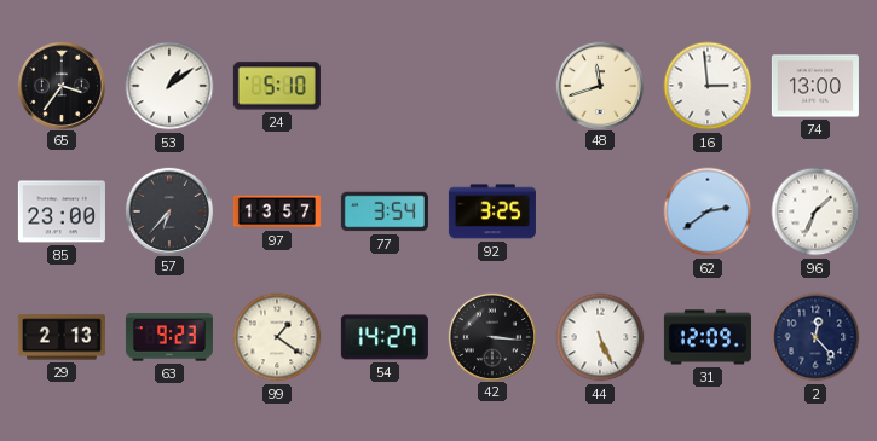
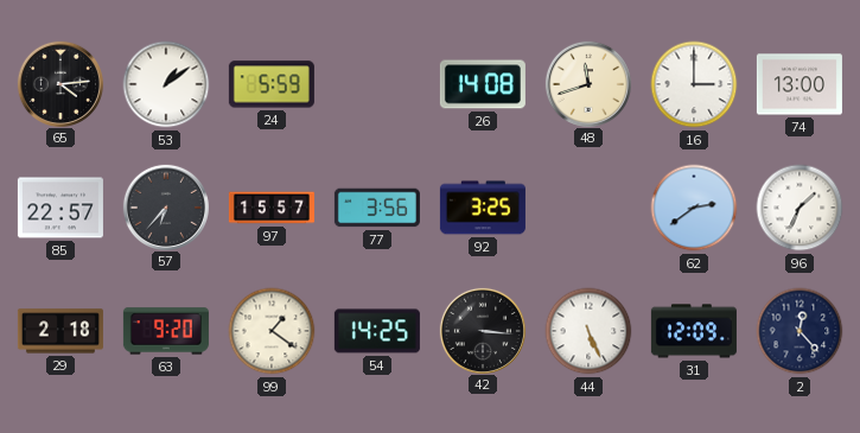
65: 3:36 -> 4:14
24: 5:10 -> 5:59
26: none -> 14:08
16: 2:59 -> 3:00
85: 23:00 -> 22:57
97: 13:57 -> 15:57
77: 3:54 -> 3:56
29: 2:13 -> 2:18
63: 9:23 -> 9:20
54: 14:27 -> 14:25
